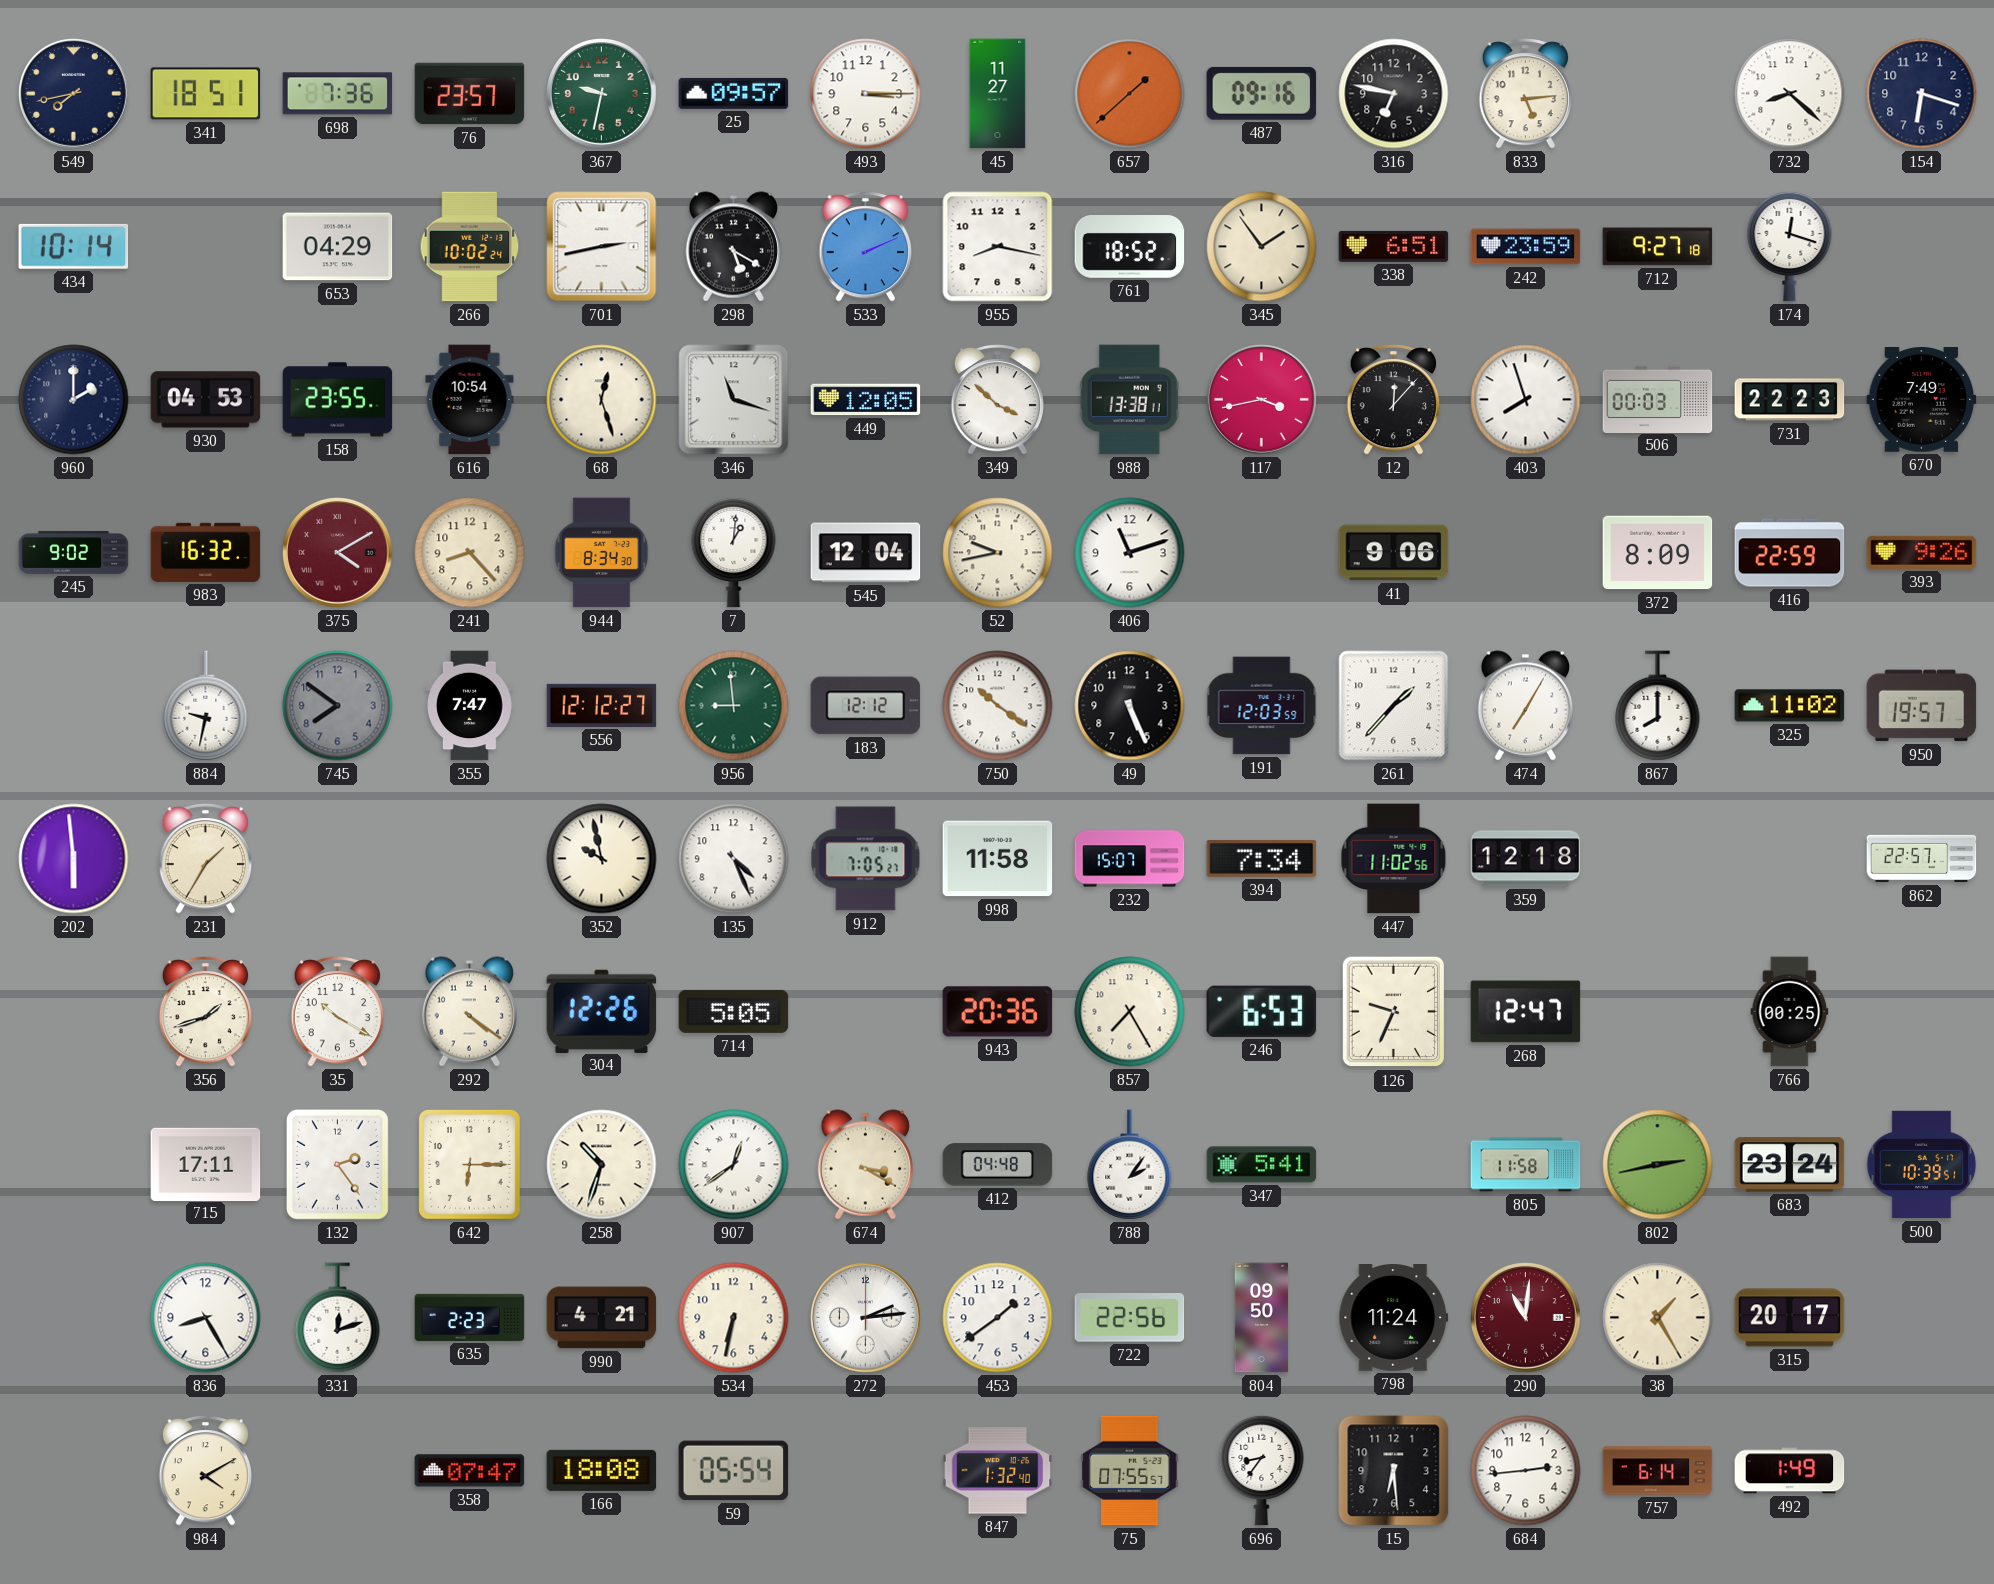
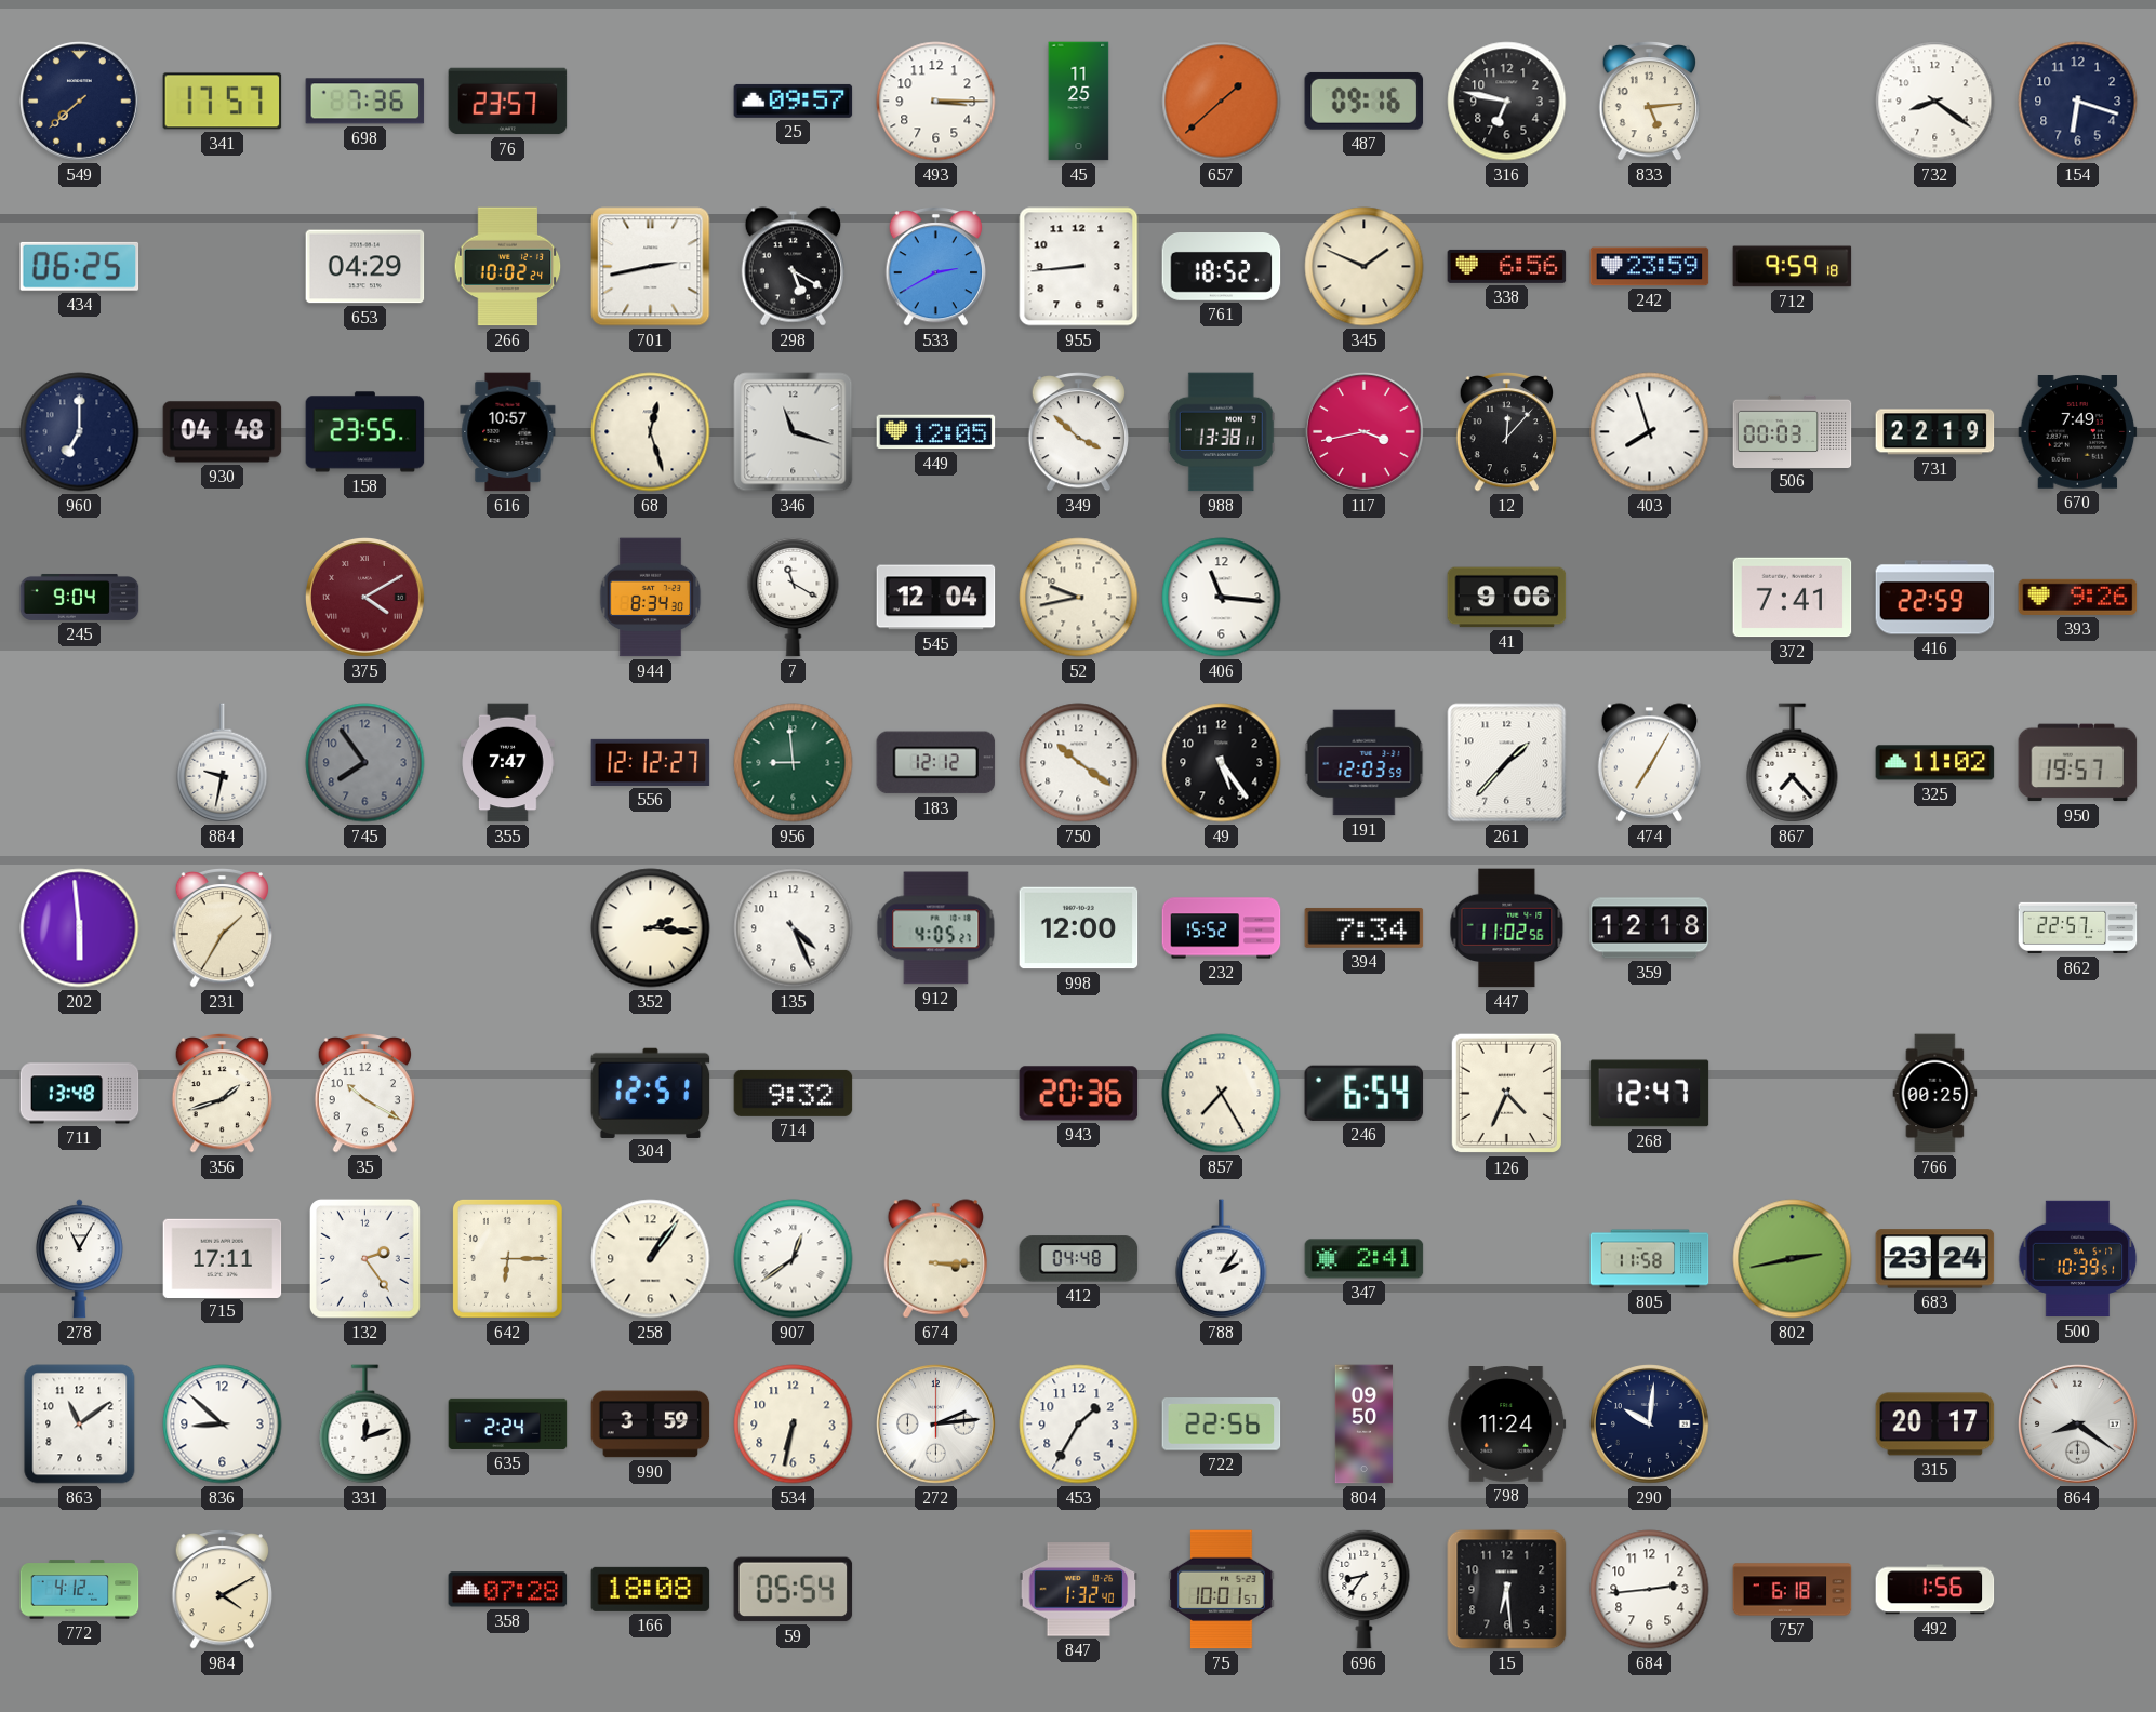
549: 7:43 -> 7:38
341: 18:51 -> 17:57
367: 9:32 -> none
45: 11:27 -> 11:25
732: 8:22 -> 8:21
434: 10:14 -> 06:25
533: 2:11 -> 2:40
955: 8:17 -> 8:44
345: 1:54 -> 1:49
338: 6:51 -> 6:56
712: 9:27 -> 9:59
174: 12:18 -> none
960: 2:00 -> 7:00
930: 04:53 -> 04:48
616: 10:54 -> 10:57
731: 22:23 -> 22:19
245: 9:02 -> 9:04
983: 16:32 -> none
241: 8:23 -> none
7: 1:01 -> 11:20
406: 11:12 -> 11:16
372: 8:09 -> 7:41
745: 7:51 -> 7:54
49: 5:26 -> 5:24
867: 8:00 -> 7:23
352: 9:58 -> 2:16
912: 7:05 -> 4:05
998: 11:58 -> 12:00
232: 15:07 -> 15:52
711: none -> 13:48
292: 4:21 -> none
304: 12:26 -> 12:51
714: 5:05 -> 9:32
246: 6:53 -> 6:54
126: 9:34 -> 4:34
278: none -> 11:05
258: 10:33 -> 1:06
674: 3:20 -> 3:15
347: 5:41 -> 2:41
863: none -> 11:09
836: 8:25 -> 8:52
635: 2:23 -> 2:24
990: 4:21 -> 3:59
453: 1:39 -> 1:35
290: 11:01 -> 10:01
290 dial: burgundy -> navy
38: 1:25 -> none
864: none -> 8:21
772: none -> 4:12
358: 07:47 -> 07:28
75: 07:55 -> 10:01
757: 6:14 -> 6:18
492: 1:49 -> 1:56
